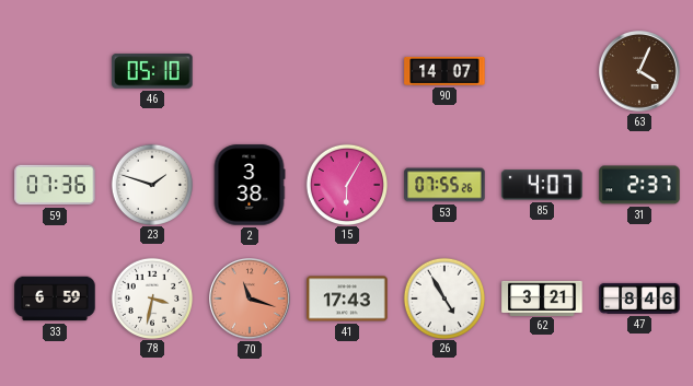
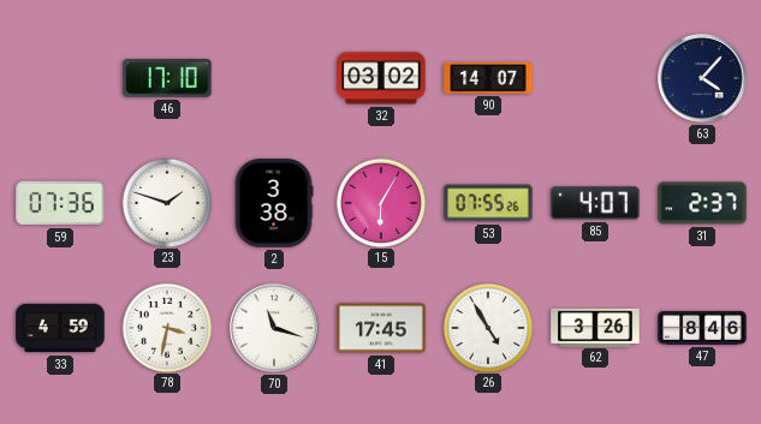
46: 05:10 -> 17:10
32: none -> 03:02
63: 4:04 -> 4:07
63 dial: brown -> navy
33: 6:59 -> 4:59
70 dial: salmon -> white
41: 17:43 -> 17:45
62: 3:21 -> 3:26
